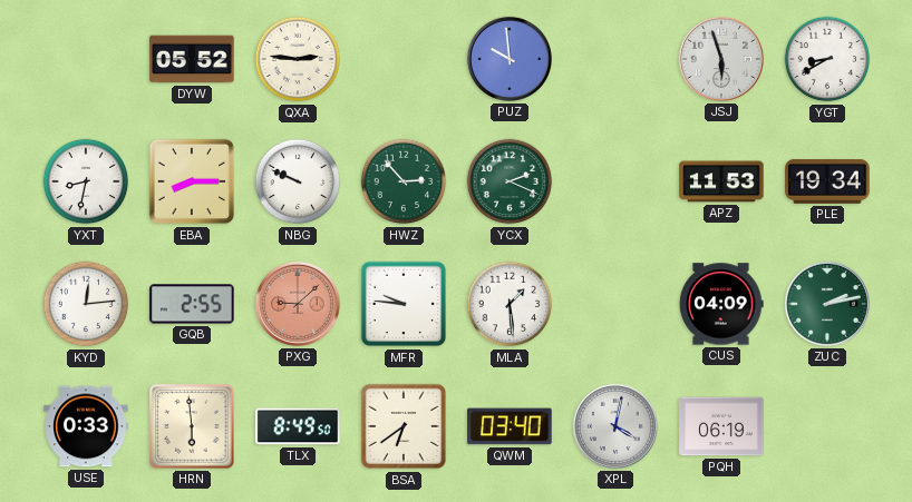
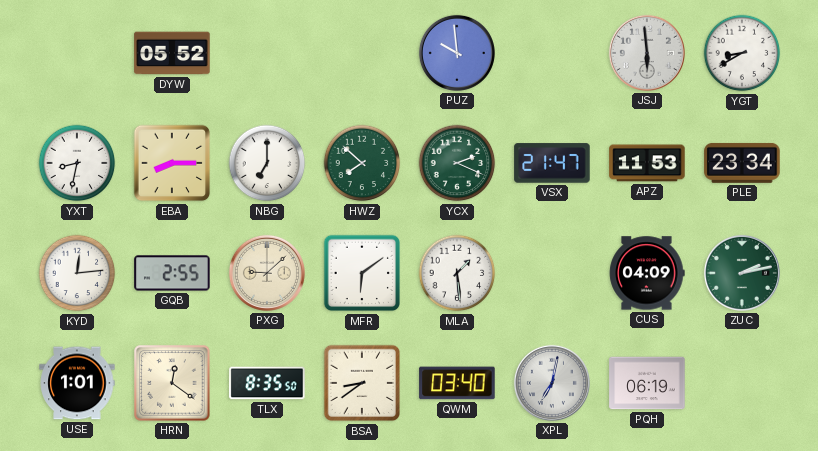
QXA: 2:46 -> none
JSJ: 5:57 -> 5:59
NBG: 9:49 -> 7:00
HWZ: 2:53 -> 7:52
VSX: none -> 21:47
PLE: 19:34 -> 23:34
PXG dial: salmon -> cream
MFR: 9:46 -> 6:09
USE: 0:33 -> 1:01
HRN: 5:59 -> 12:21
TLX: 8:49 -> 8:35
BSA: 6:39 -> 8:39
XPL: 4:02 -> 7:02
